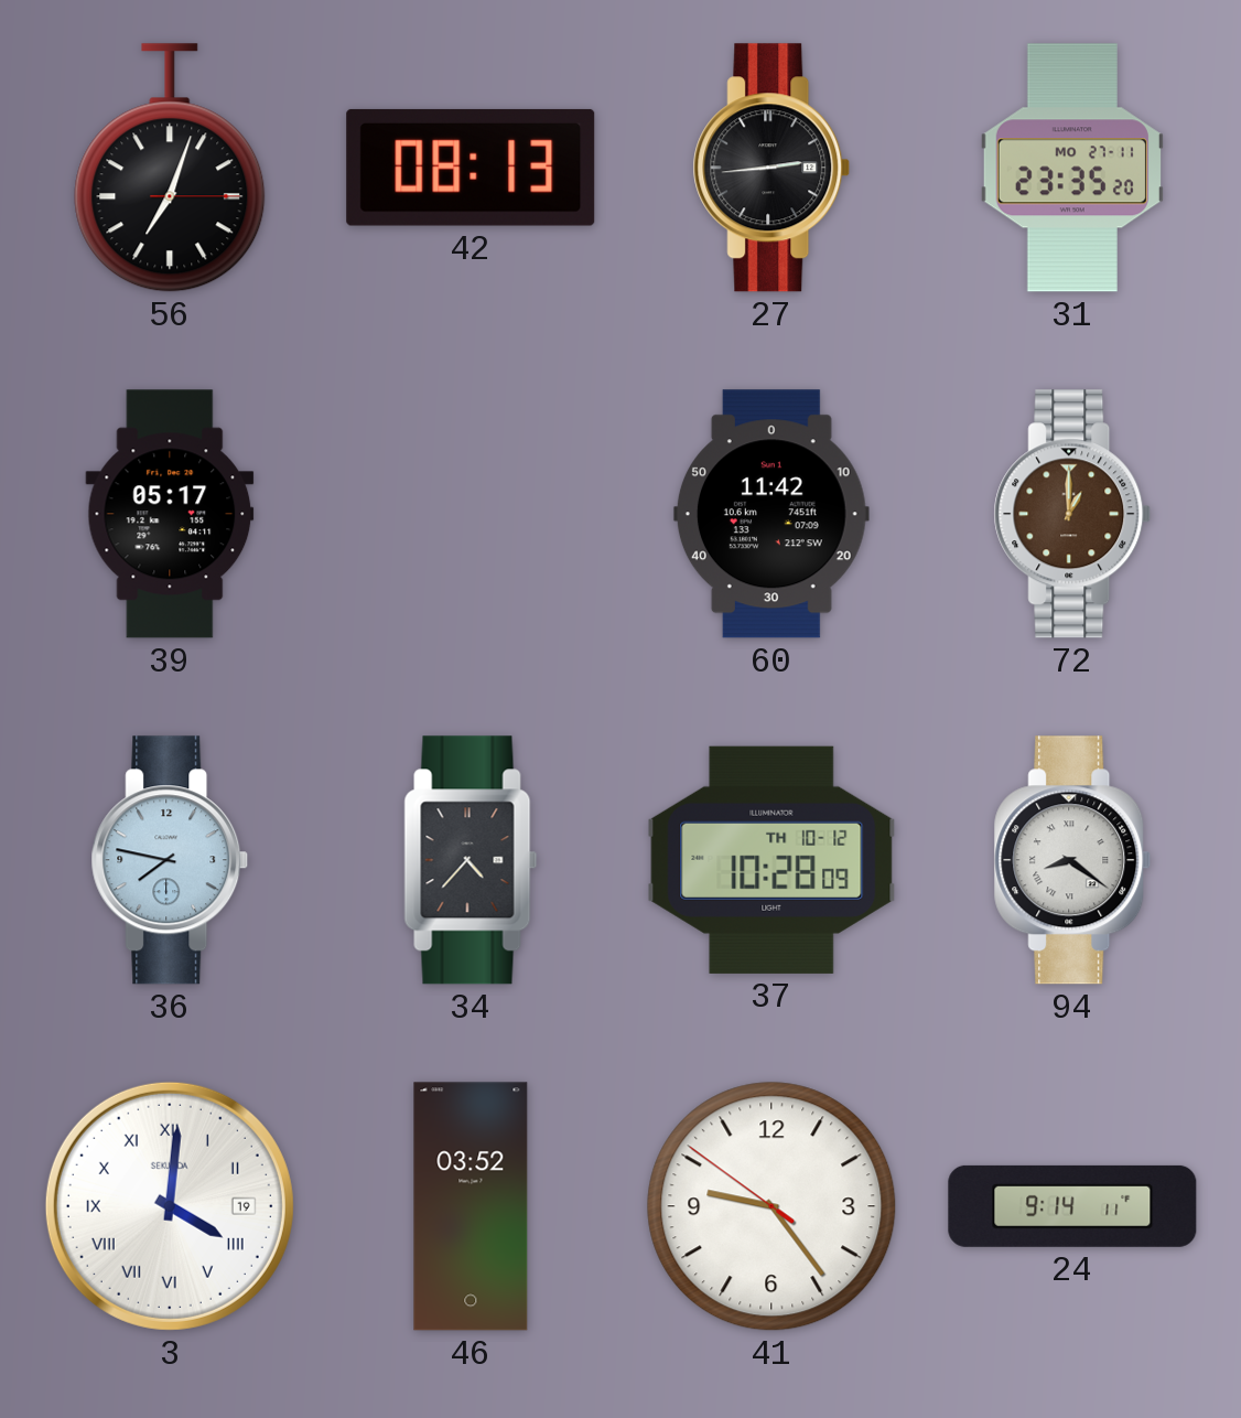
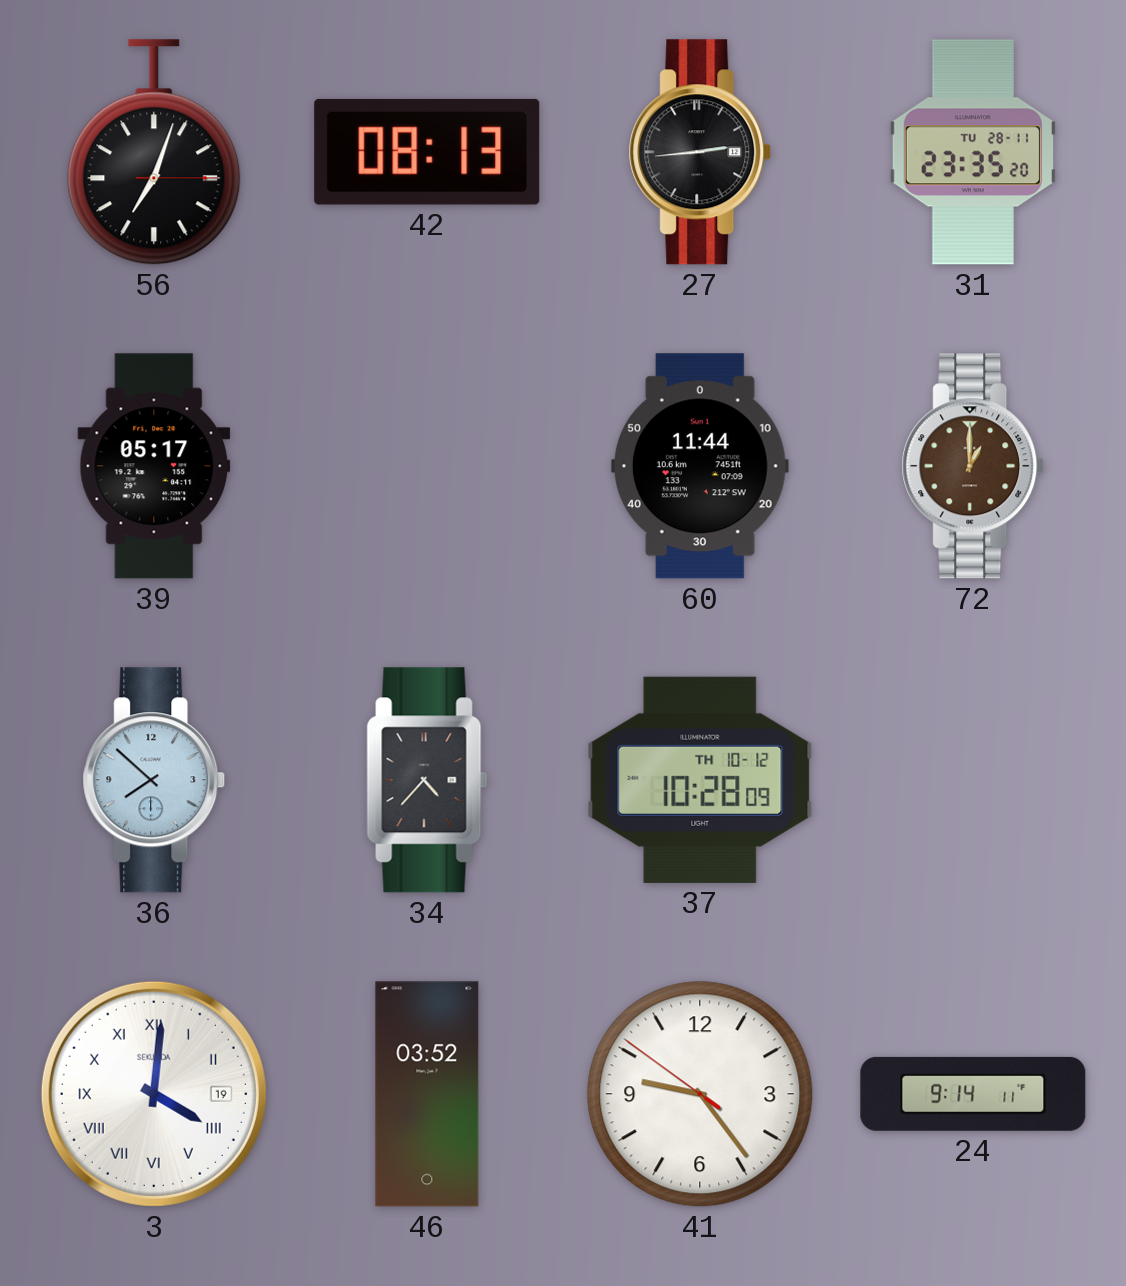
31 date: MO 27-11 -> TU 28-11
60: 11:42 -> 11:44
36: 7:47 -> 7:52
94: 8:21 -> none
